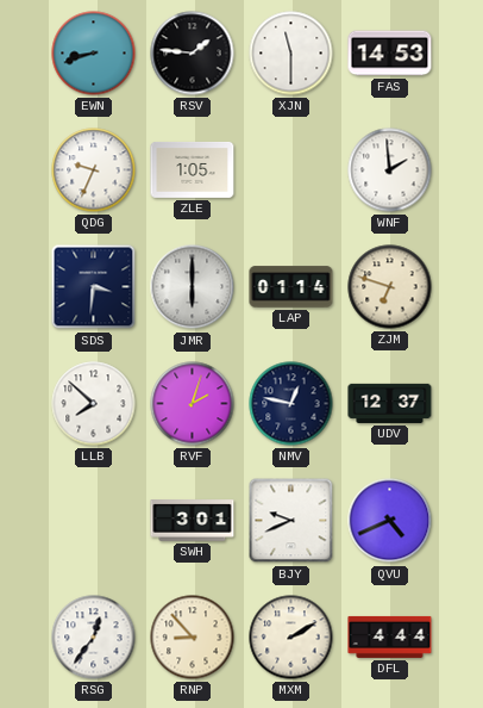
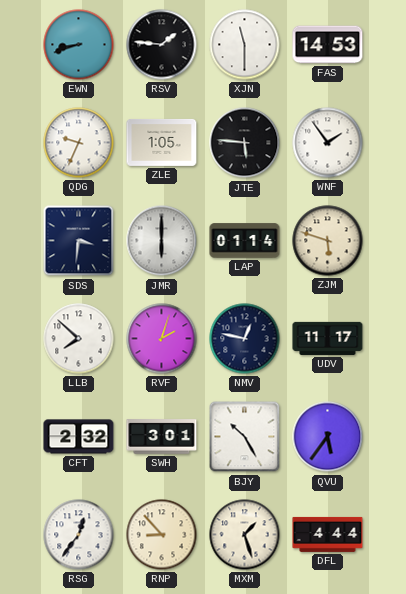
JTE: none -> 5:46
WNF: 1:59 -> 1:54
ZJM: 6:48 -> 5:48
UDV: 12:37 -> 11:17
CFT: none -> 2:32
BJY: 9:41 -> 10:25
QVU: 4:41 -> 5:36
MXM: 2:10 -> 1:27
